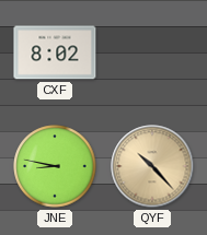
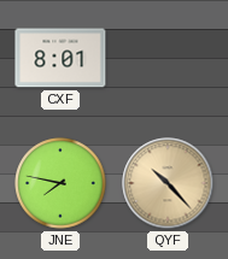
CXF: 8:02 -> 8:01
JNE: 8:47 -> 7:47
